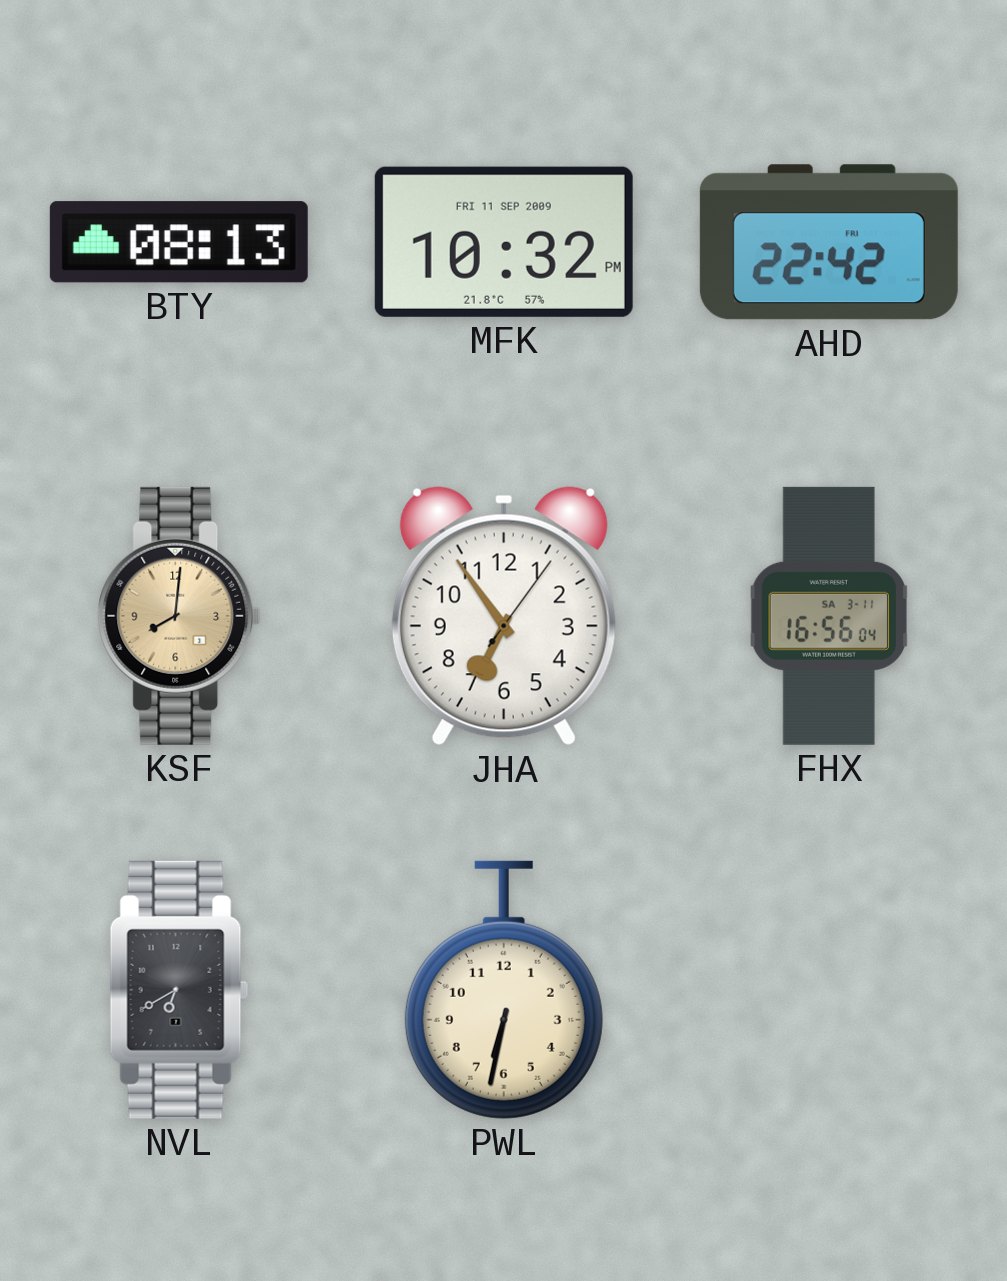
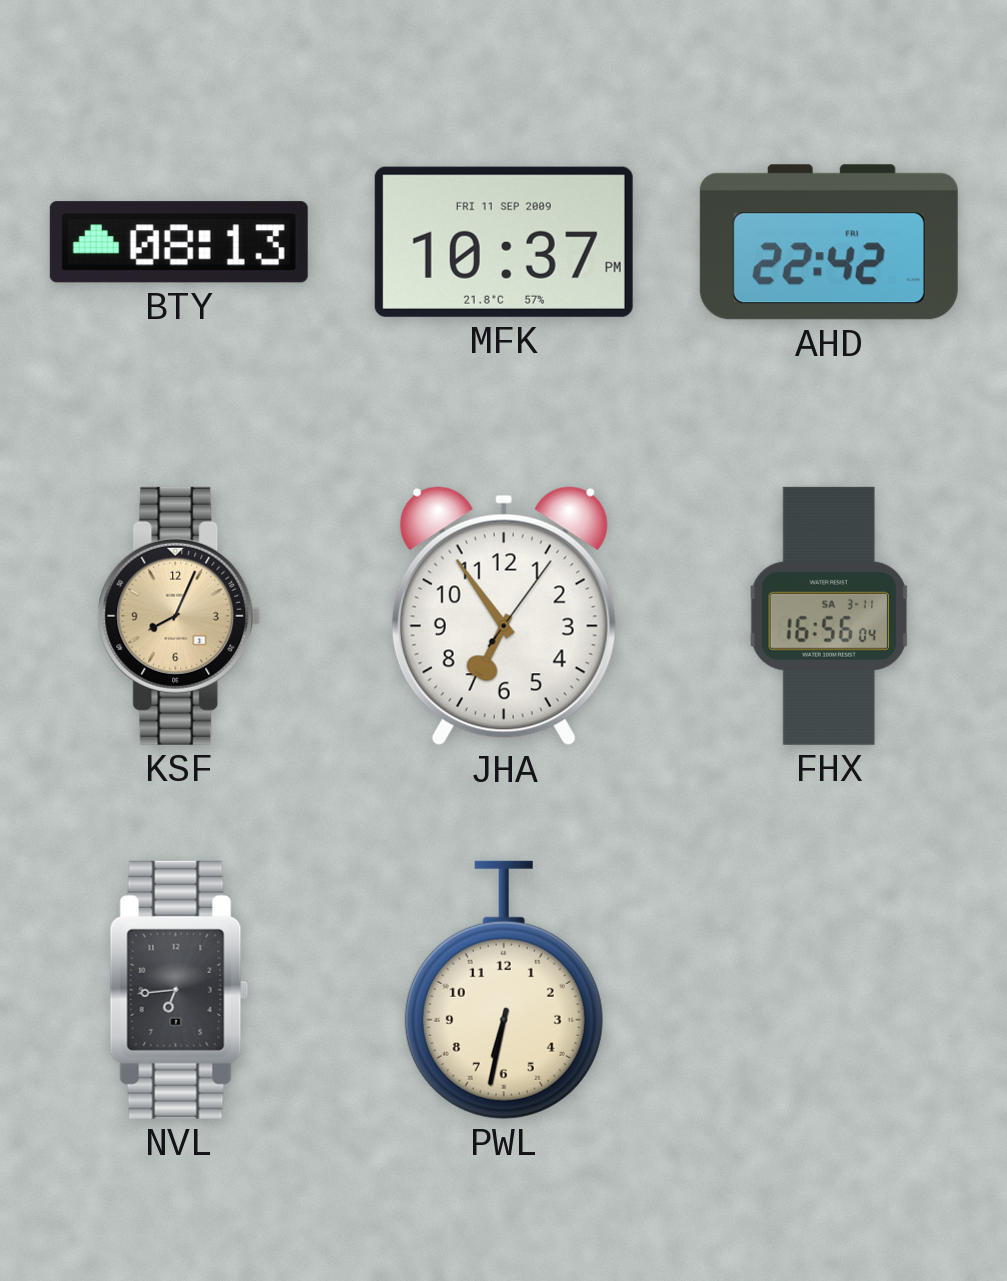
MFK: 10:32 -> 10:37
KSF: 8:01 -> 8:04
NVL: 6:40 -> 6:44
